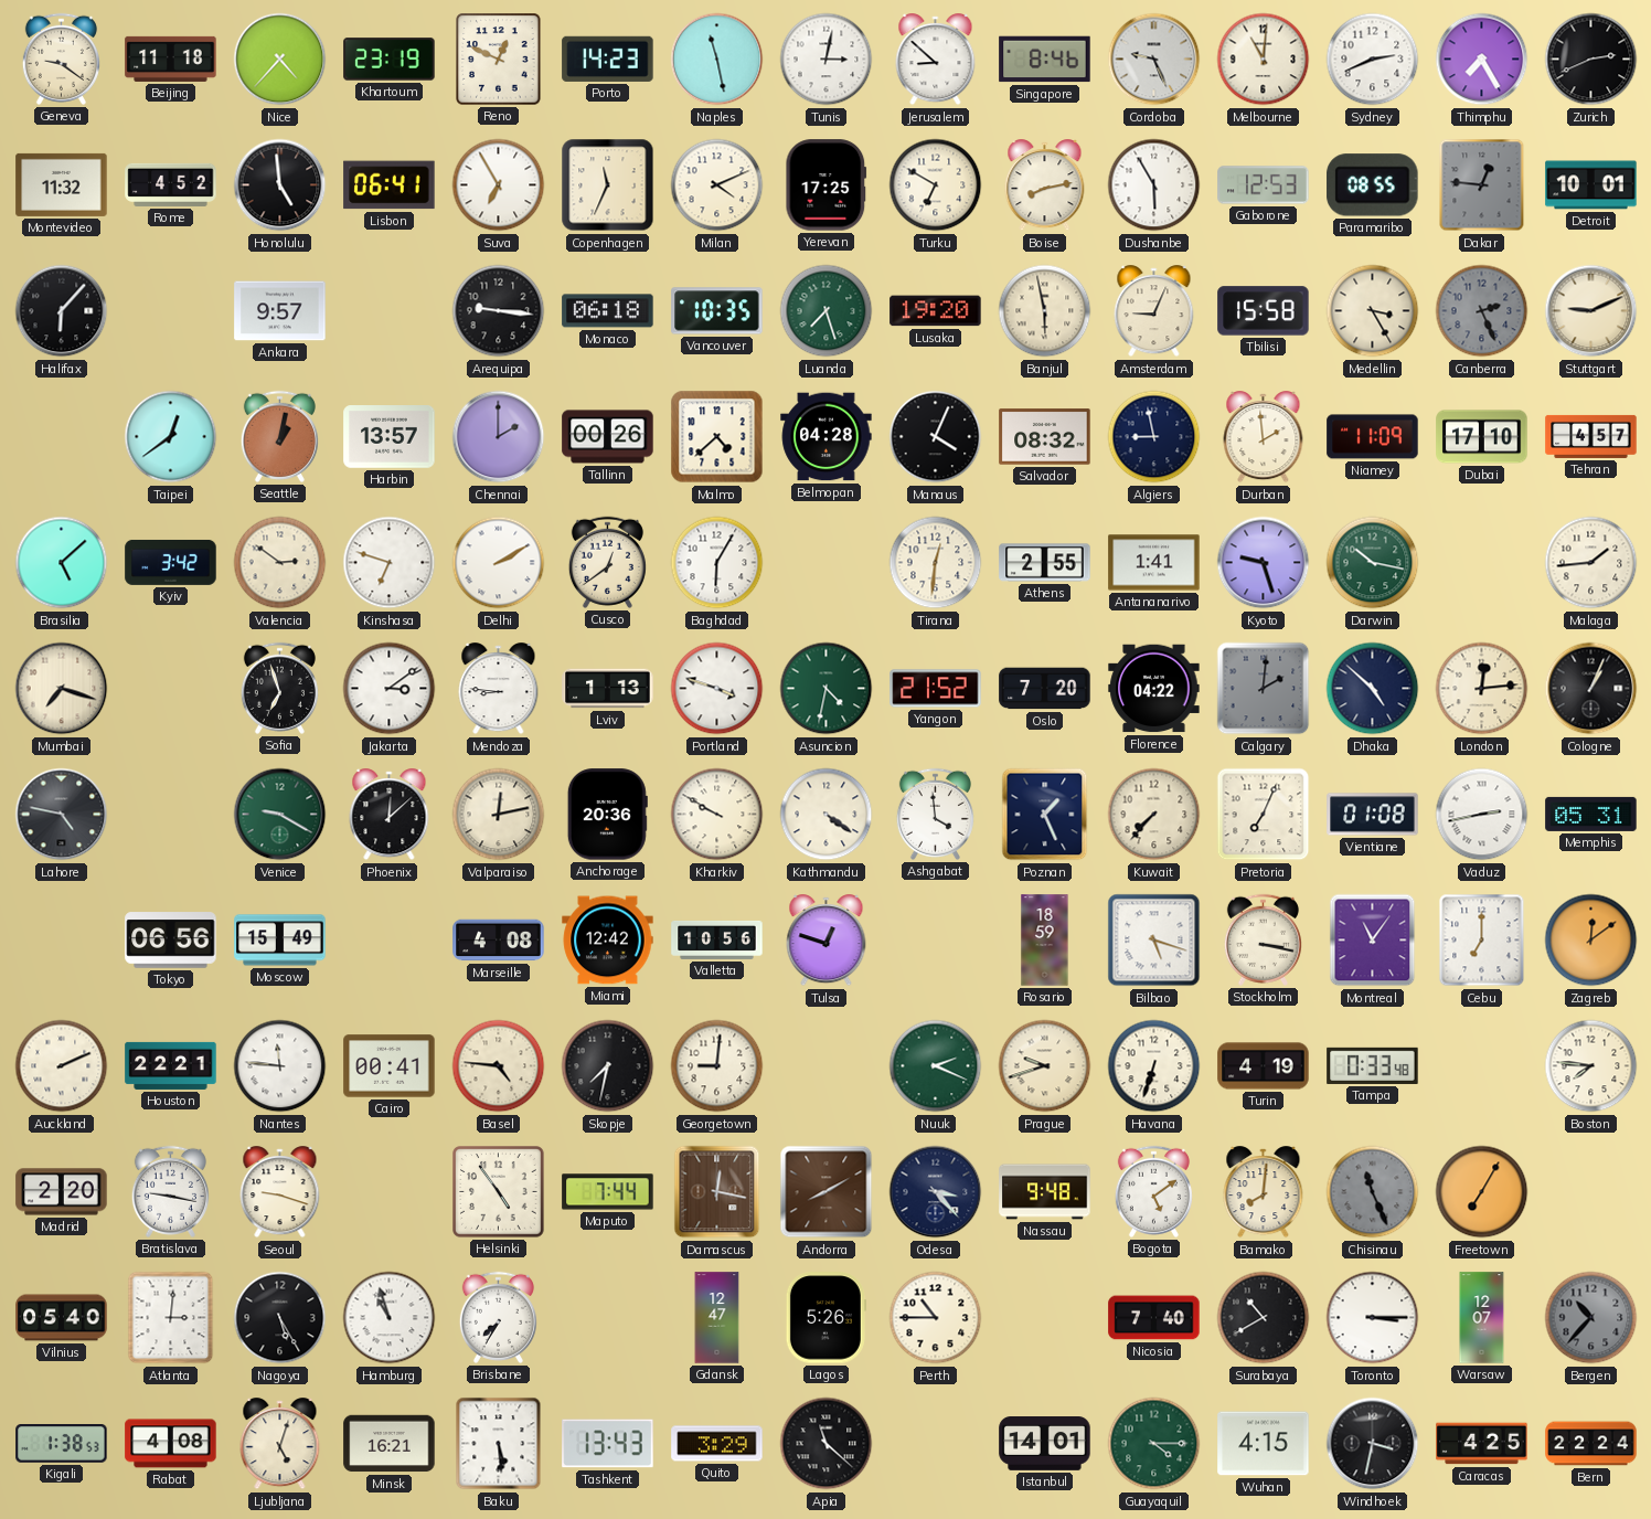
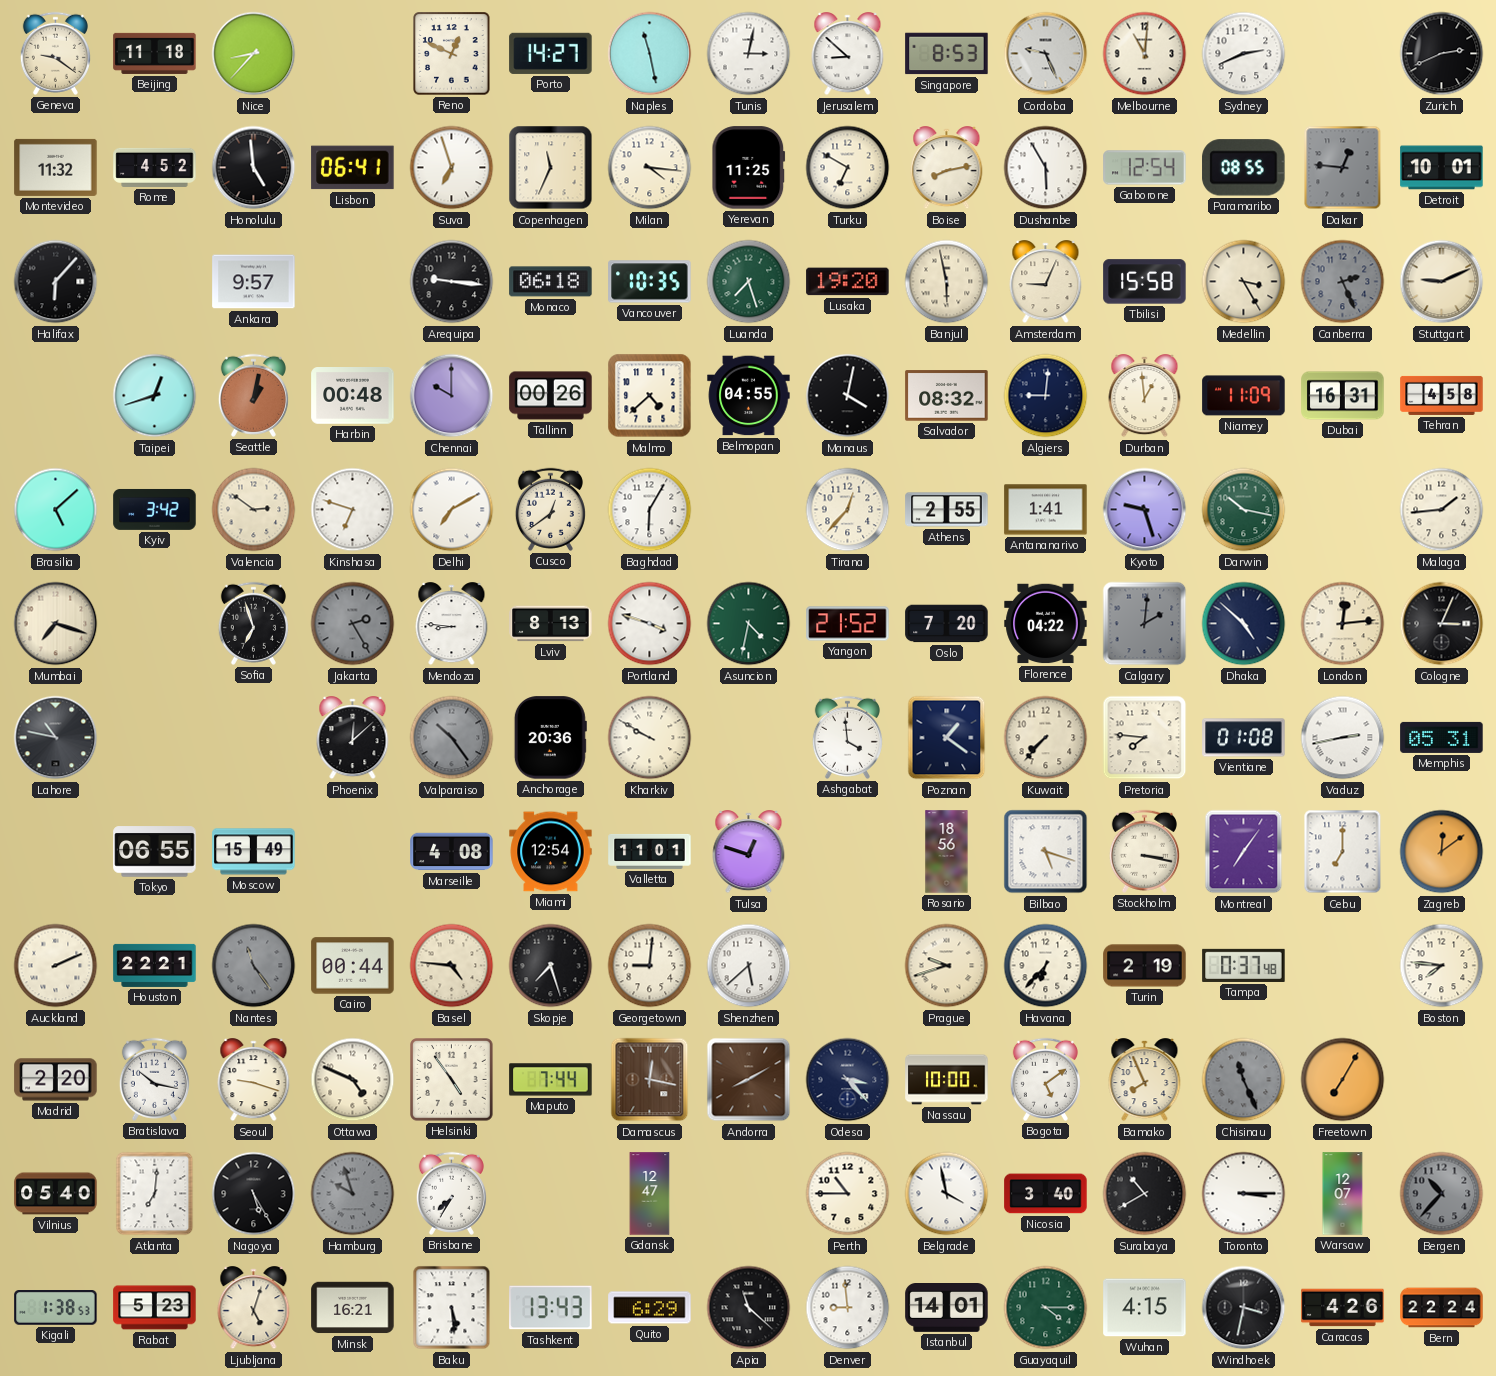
Nice: 4:37 -> 8:37
Khartoum: 23:19 -> none
Porto: 14:23 -> 14:27
Singapore: 8:46 -> 8:53
Thimphu: 7:25 -> none
Suva: 6:55 -> 6:57
Milan: 4:11 -> 4:16
Yerevan: 17:25 -> 11:25
Gaborone: 12:53 -> 12:54
Taipei: 12:39 -> 12:42
Harbin: 13:57 -> 00:48
Chennai: 2:00 -> 10:00
Belmopan: 04:28 -> 04:55
Manaus: 4:04 -> 4:02
Algiers: 8:58 -> 9:01
Durban: 1:59 -> 12:59
Dubai: 17:10 -> 16:31
Tehran: 4:57 -> 4:58
Delhi: 2:10 -> 7:10
Tirana: 12:31 -> 12:37
Jakarta: 3:09 -> 2:25
Jakarta dial: white -> grey
Lviv: 1:13 -> 8:13
Cologne: 1:04 -> 3:04
Lahore: 4:47 -> 10:47
Venice: 9:20 -> none
Valparaiso: 12:13 -> 10:24
Valparaiso dial: cream -> grey
Kathmandu: 4:21 -> none
Poznan: 1:26 -> 1:21
Pretoria: 7:04 -> 7:46
Tokyo: 06:56 -> 06:55
Miami: 12:42 -> 12:54
Valletta: 10:56 -> 11:01
Rosario: 18:59 -> 18:56
Montreal: 11:06 -> 7:06
Nantes: 11:46 -> 11:24
Nantes dial: white -> grey
Cairo: 00:41 -> 00:44
Skopje: 7:32 -> 7:27
Shenzhen: none -> 5:38
Nuuk: 2:19 -> none
Havana: 6:33 -> 6:37
Turin: 4:19 -> 2:19
Tampa: 0:33 -> 0:37
Bratislava: 9:17 -> 10:17
Ottawa: none -> 4:49
Nassau: 9:48 -> 10:00
Bamako: 8:01 -> 7:56
Atlanta: 3:01 -> 7:01
Hamburg: 10:57 -> 9:57
Hamburg dial: white -> grey
Lagos: 5:26 -> none
Belgrade: none -> 3:58
Nicosia: 7:40 -> 3:40
Rabat: 4:08 -> 5:23
Quito: 3:29 -> 6:29
Denver: none -> 8:59
Caracas: 4:25 -> 4:26
